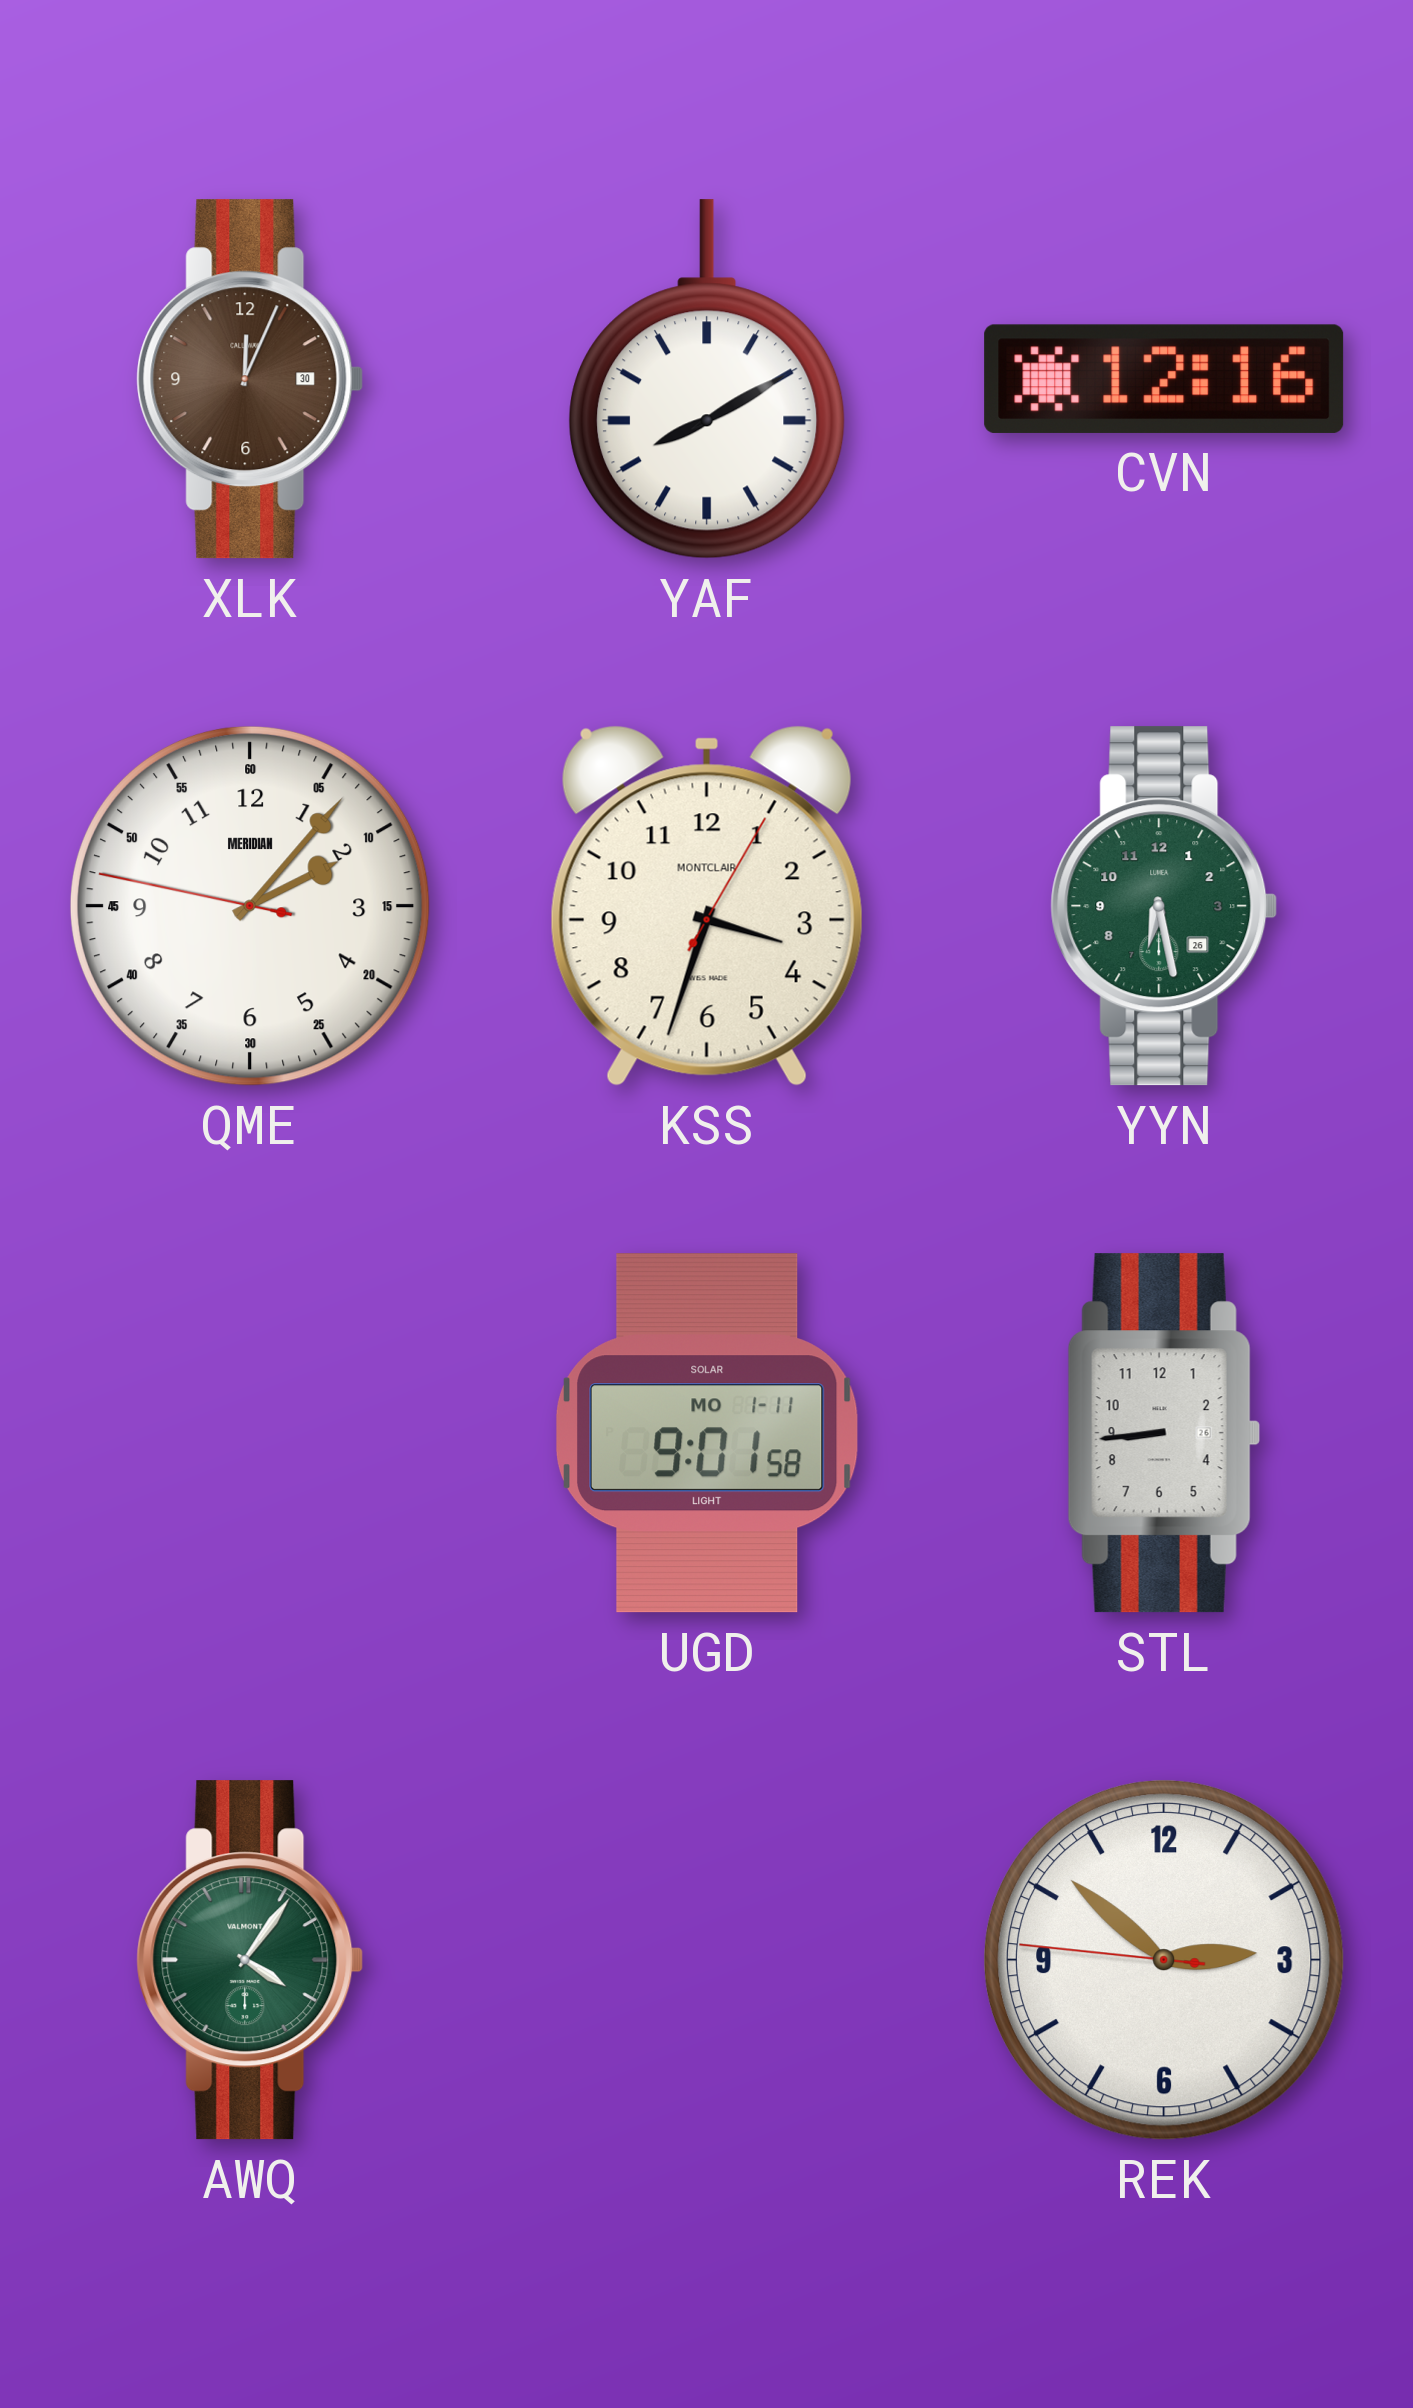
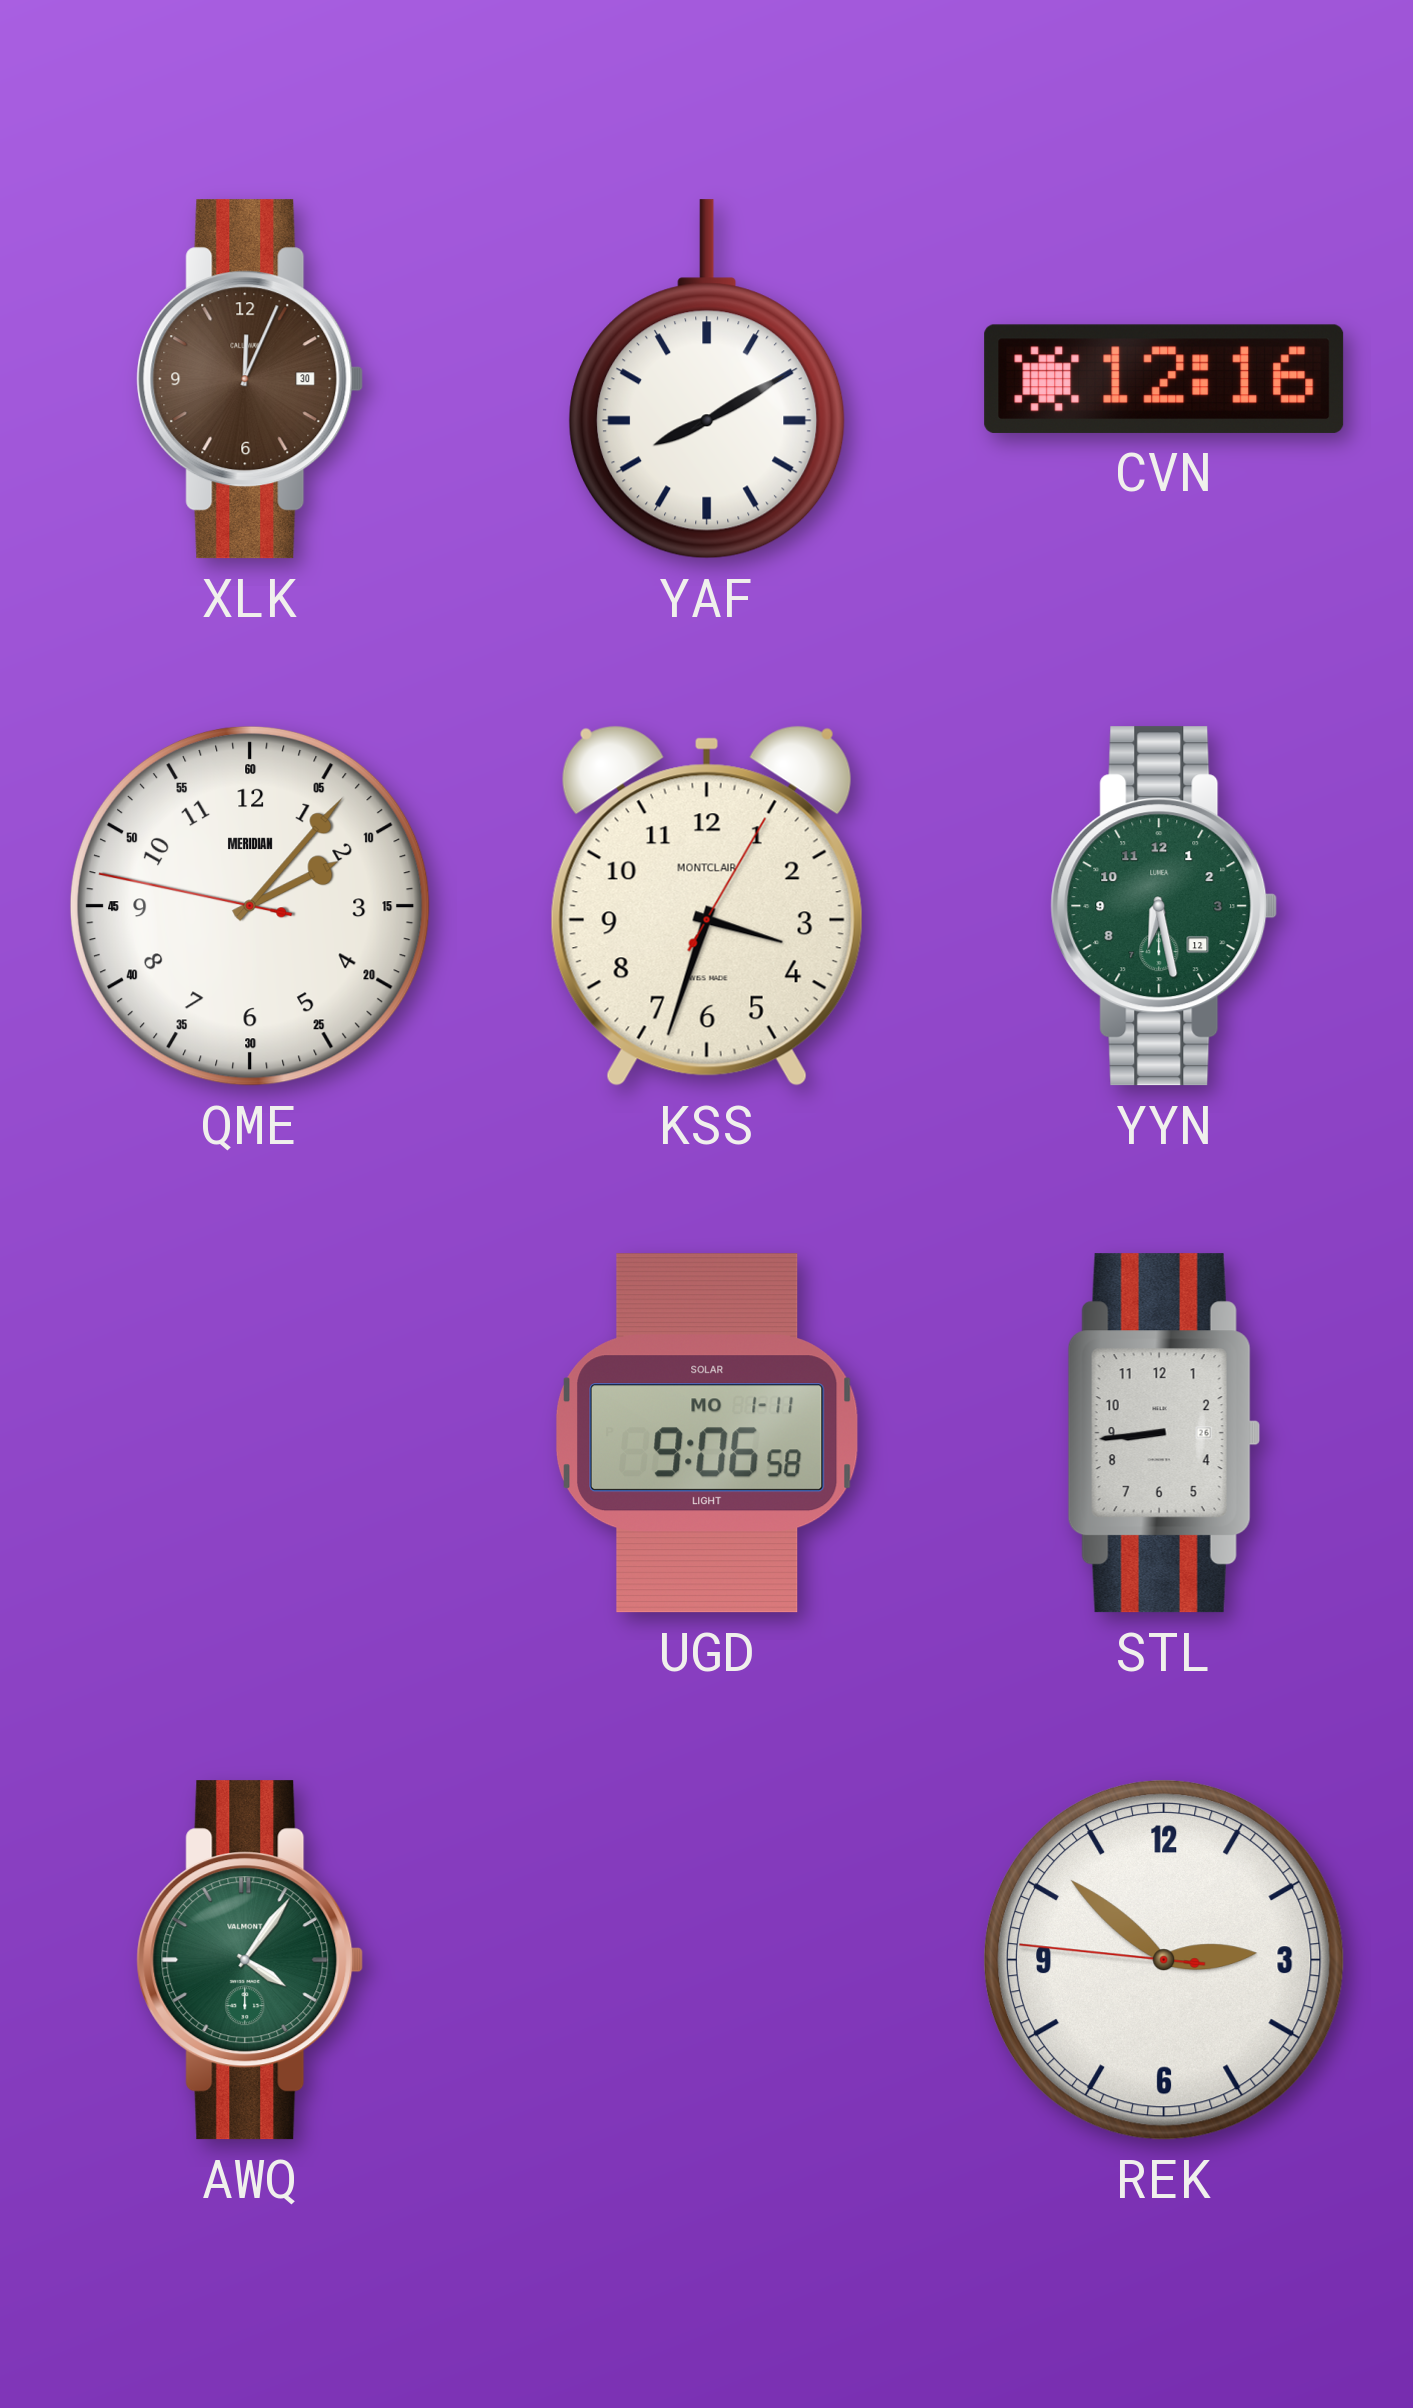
YYN date: 26 -> 12
UGD: 9:01 -> 9:06
